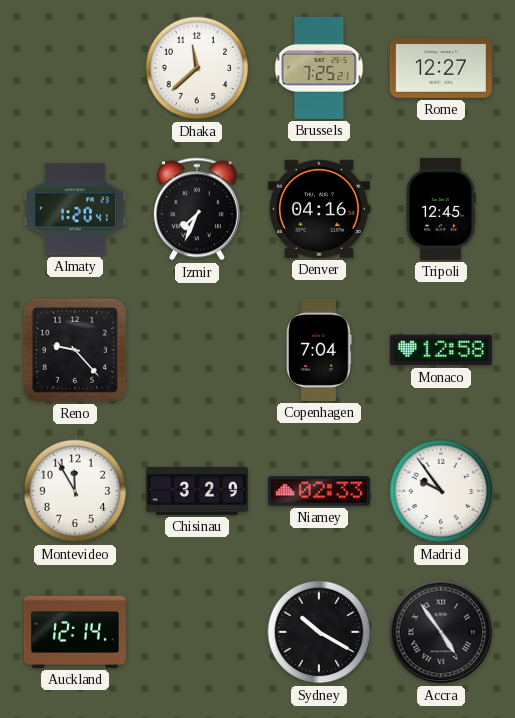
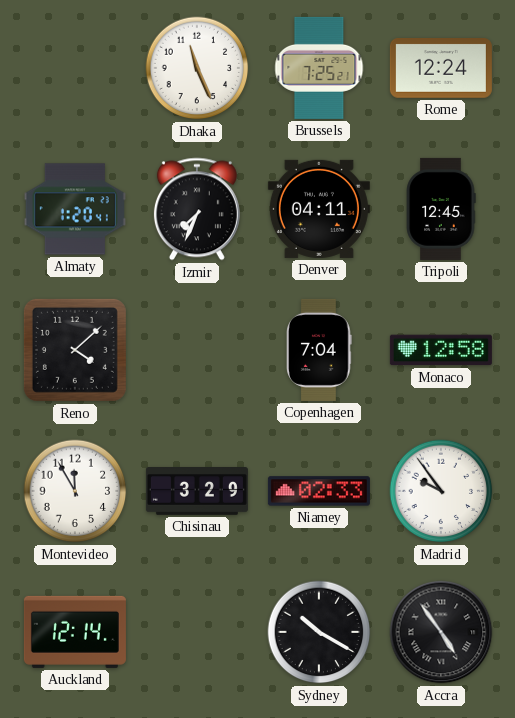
Dhaka: 11:38 -> 11:26
Rome: 12:27 -> 12:24
Denver: 04:16 -> 04:11
Reno: 9:23 -> 4:08
